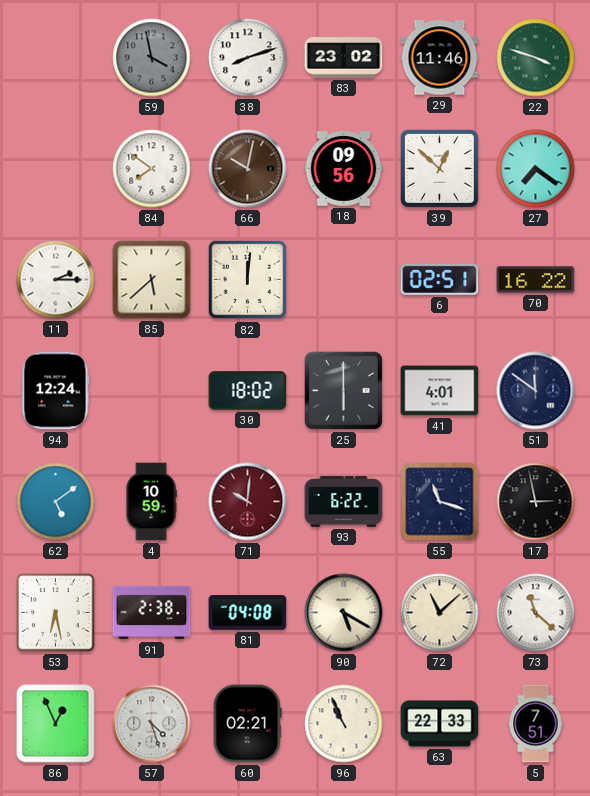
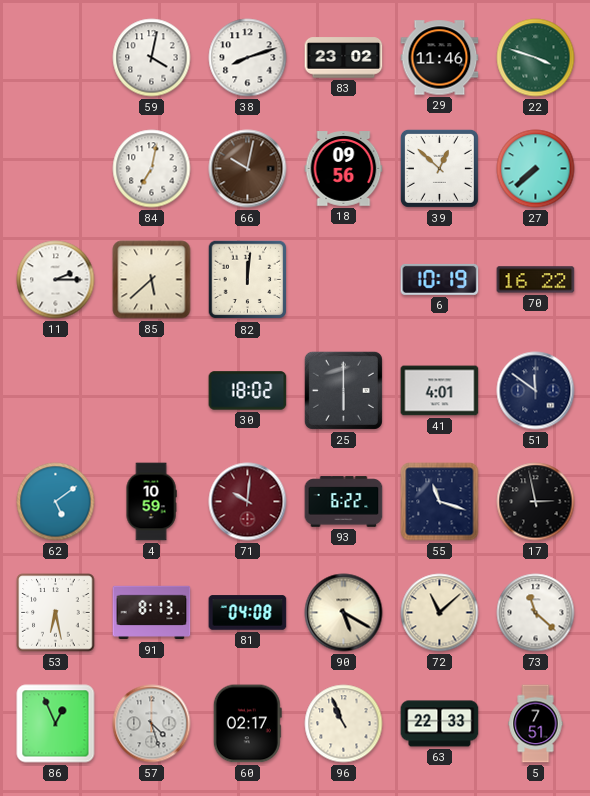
59: 3:58 -> 4:02
59 dial: grey -> white
84: 7:51 -> 7:02
27: 7:21 -> 7:38
6: 02:51 -> 10:19
94: 12:24 -> none
91: 2:38 -> 8:13
60: 02:21 -> 02:17
